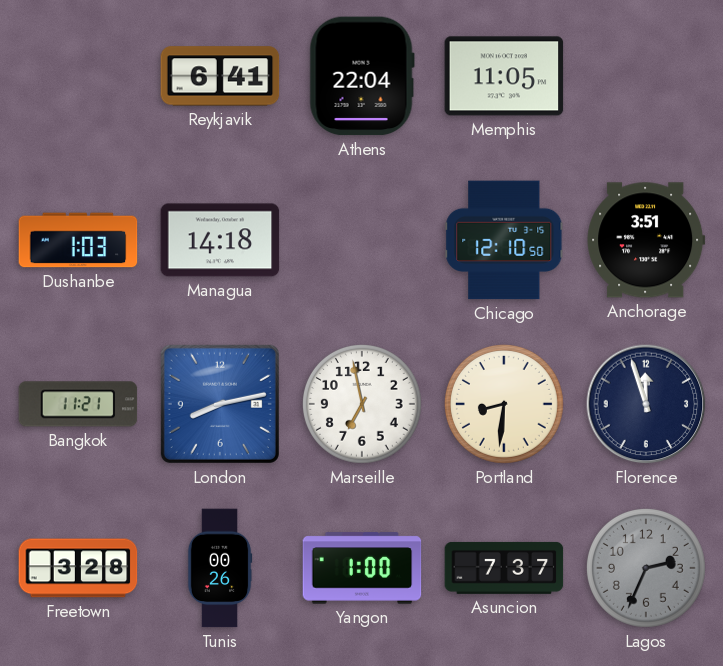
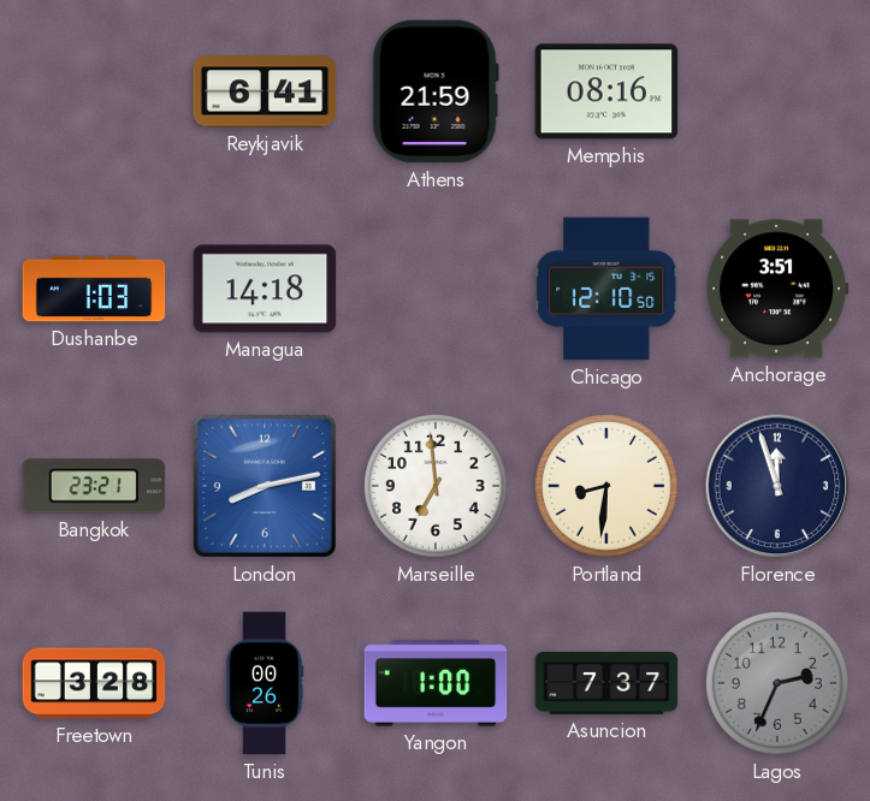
Athens: 22:04 -> 21:59
Memphis: 11:05 -> 08:16
Bangkok: 11:21 -> 23:21
Marseille: 6:58 -> 6:59
